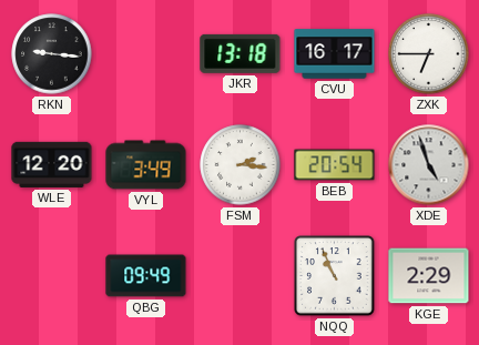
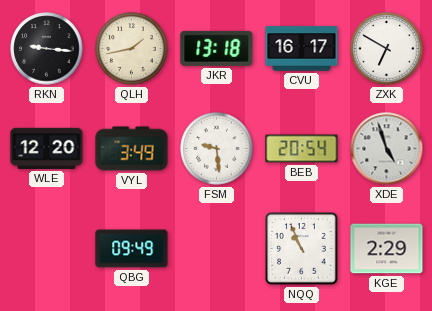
QLH: none -> 1:43
ZXK: 6:45 -> 6:50
FSM: 2:16 -> 9:29
